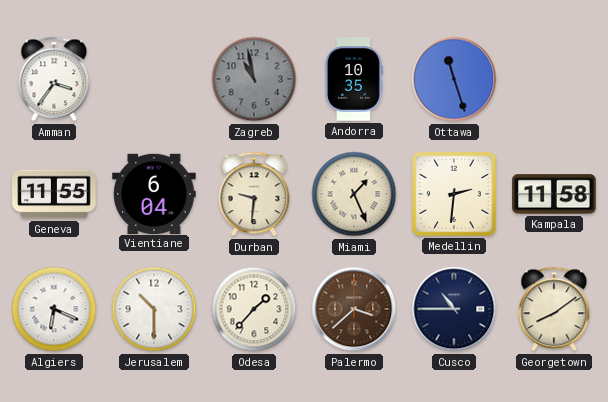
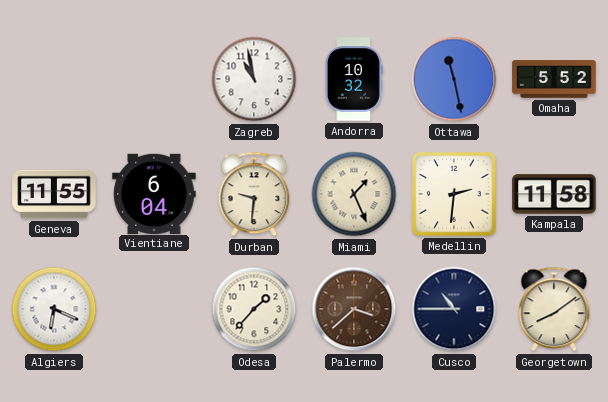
Amman: 3:36 -> none
Zagreb dial: grey -> white
Andorra: 10:35 -> 10:32
Ottawa: 11:27 -> 11:28
Omaha: none -> 5:52
Jerusalem: 10:30 -> none
